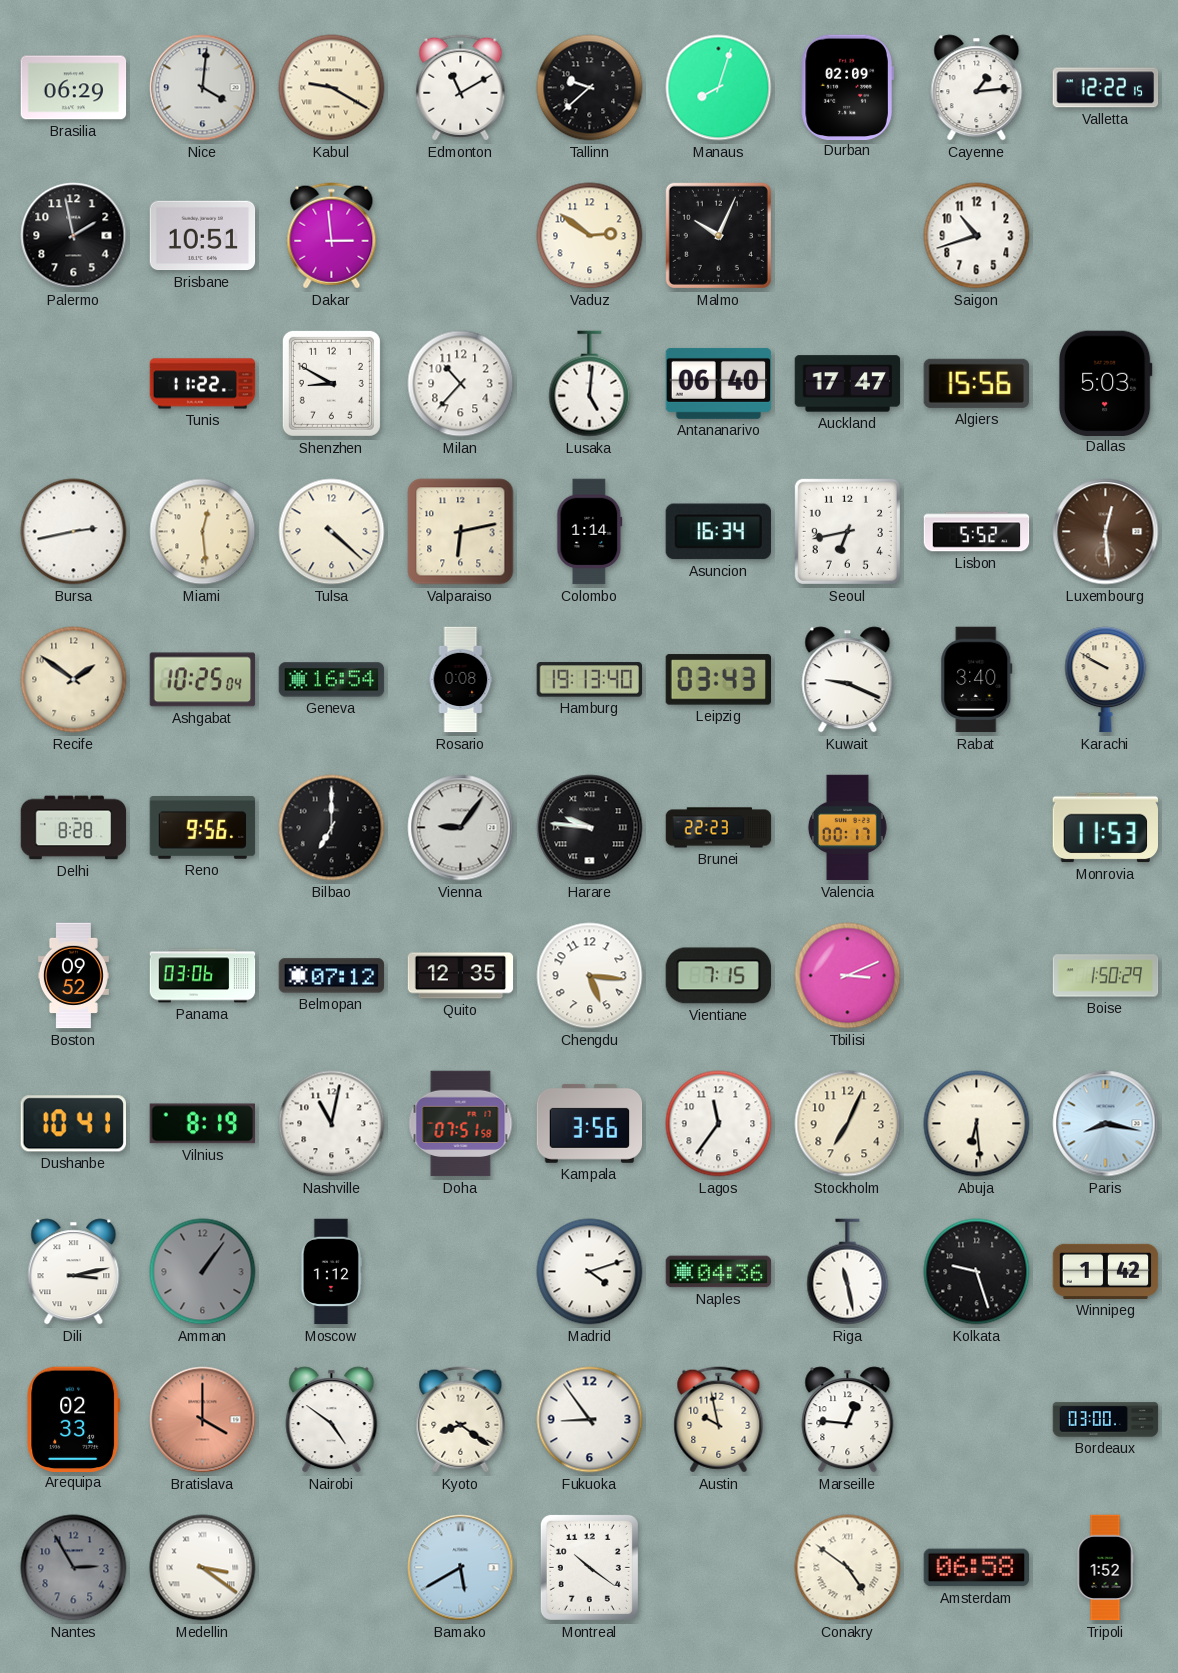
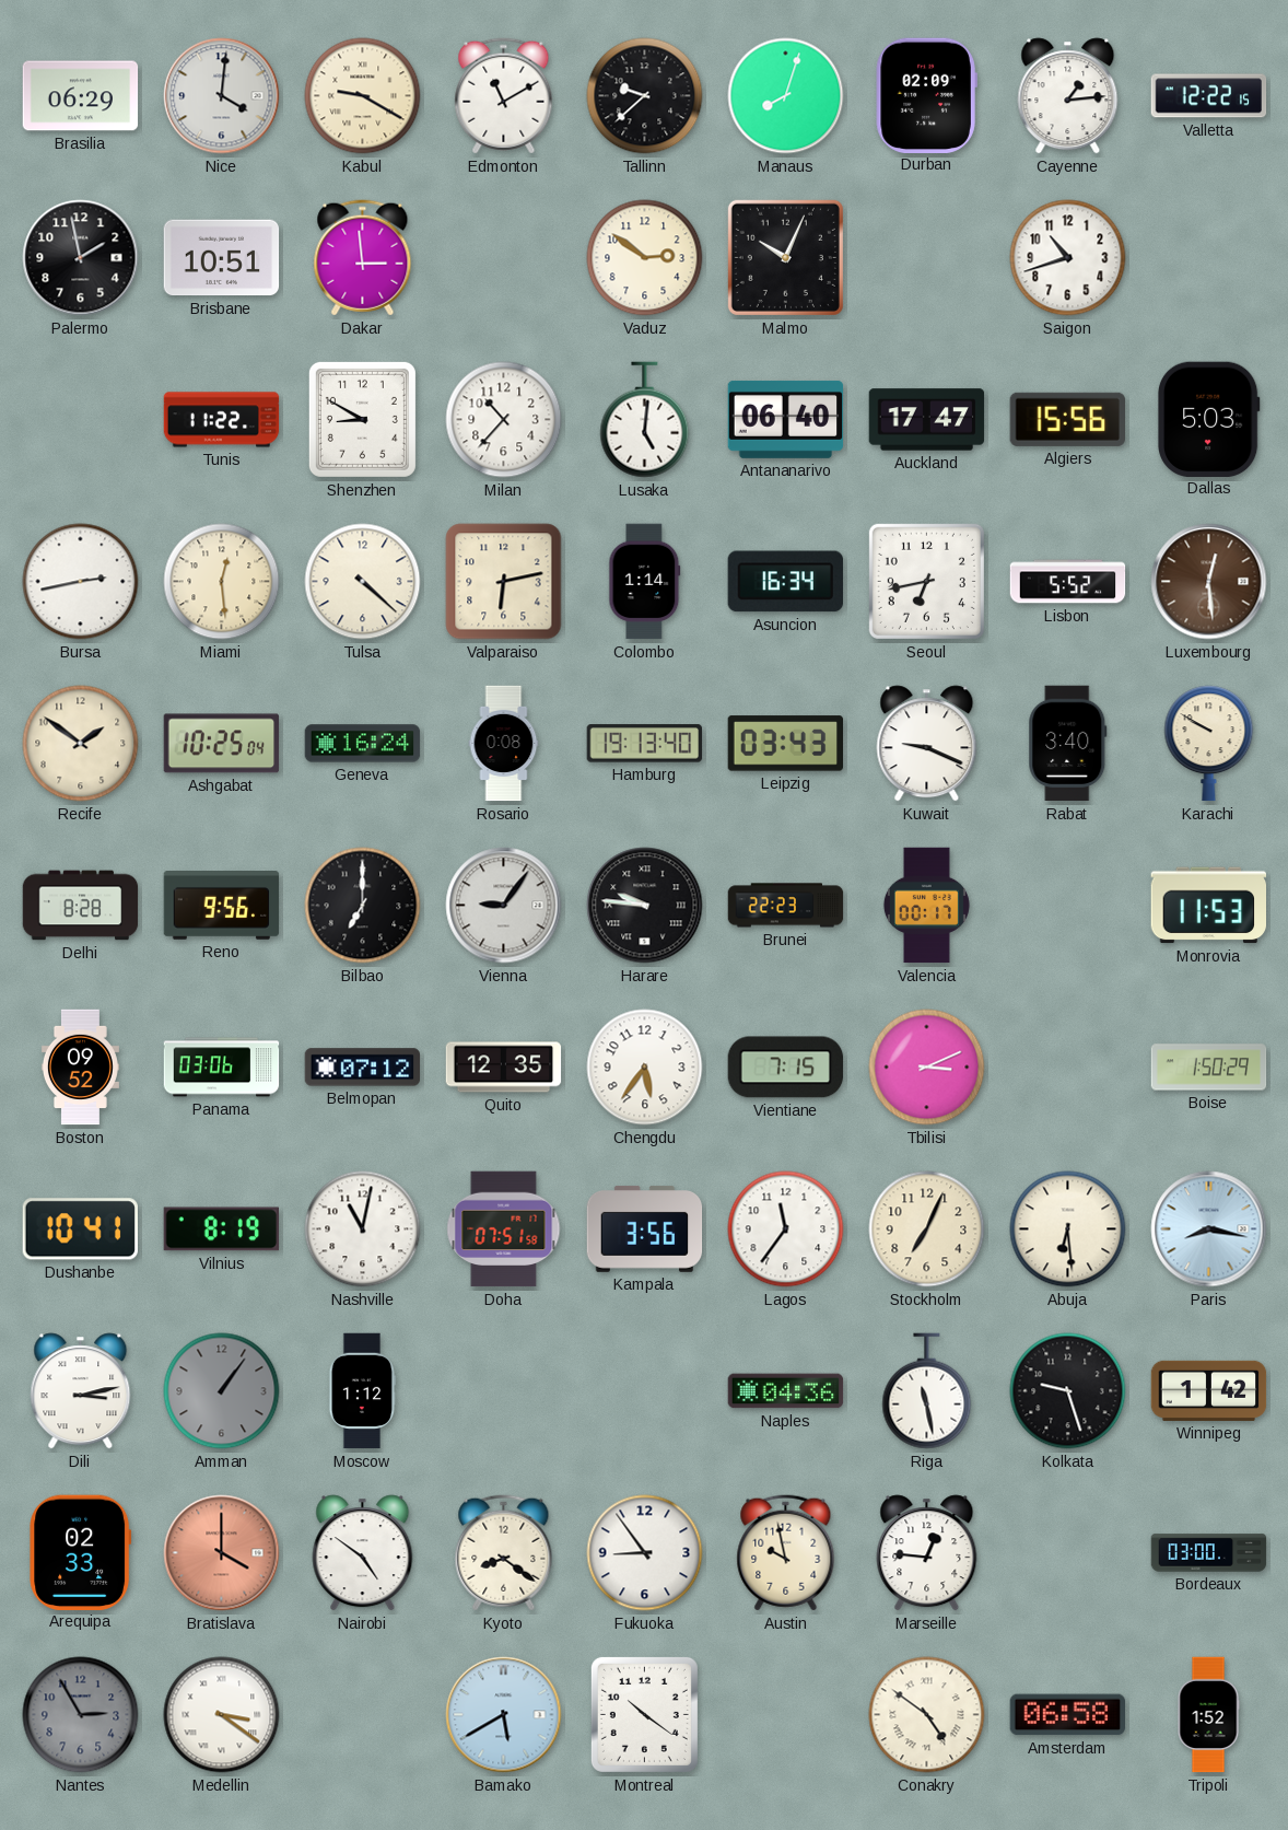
Geneva: 16:54 -> 16:24
Chengdu: 5:16 -> 5:36
Madrid: 4:12 -> none
